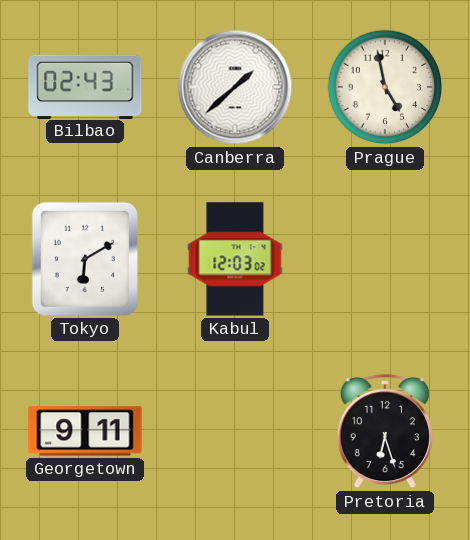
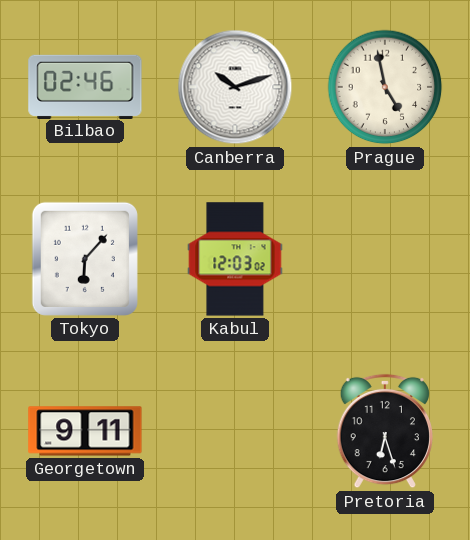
Bilbao: 02:43 -> 02:46
Canberra: 1:38 -> 10:12
Tokyo: 6:10 -> 6:07
